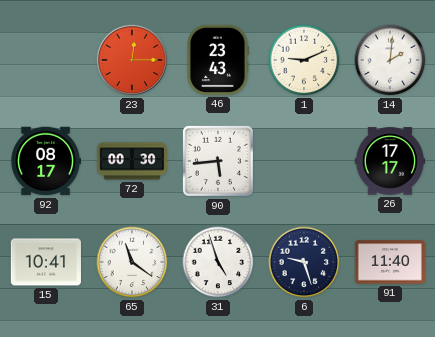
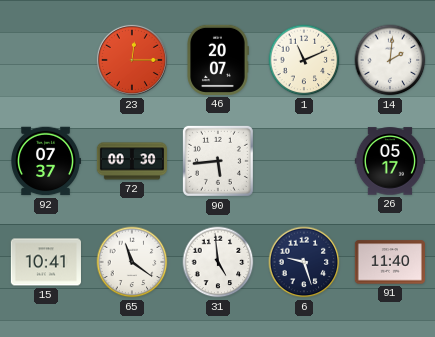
46: 23:43 -> 20:07
1: 9:11 -> 11:11
92: 08:17 -> 07:37
26: 17:17 -> 05:17
31: 4:57 -> 4:59
